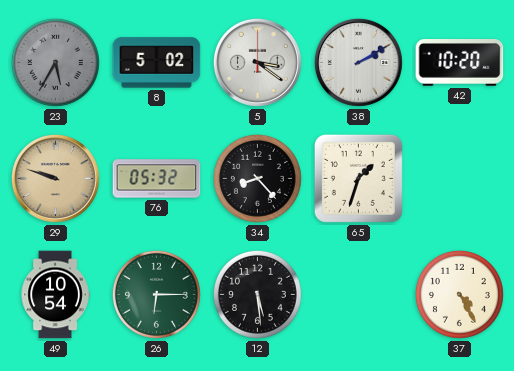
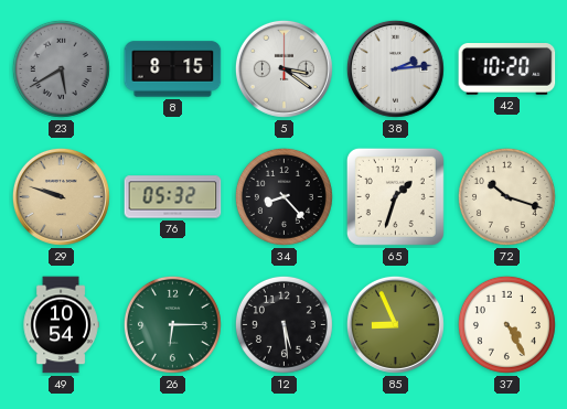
23: 5:35 -> 5:40
8: 5:02 -> 8:15
38: 2:10 -> 2:14
72: none -> 10:18
85: none -> 8:56
